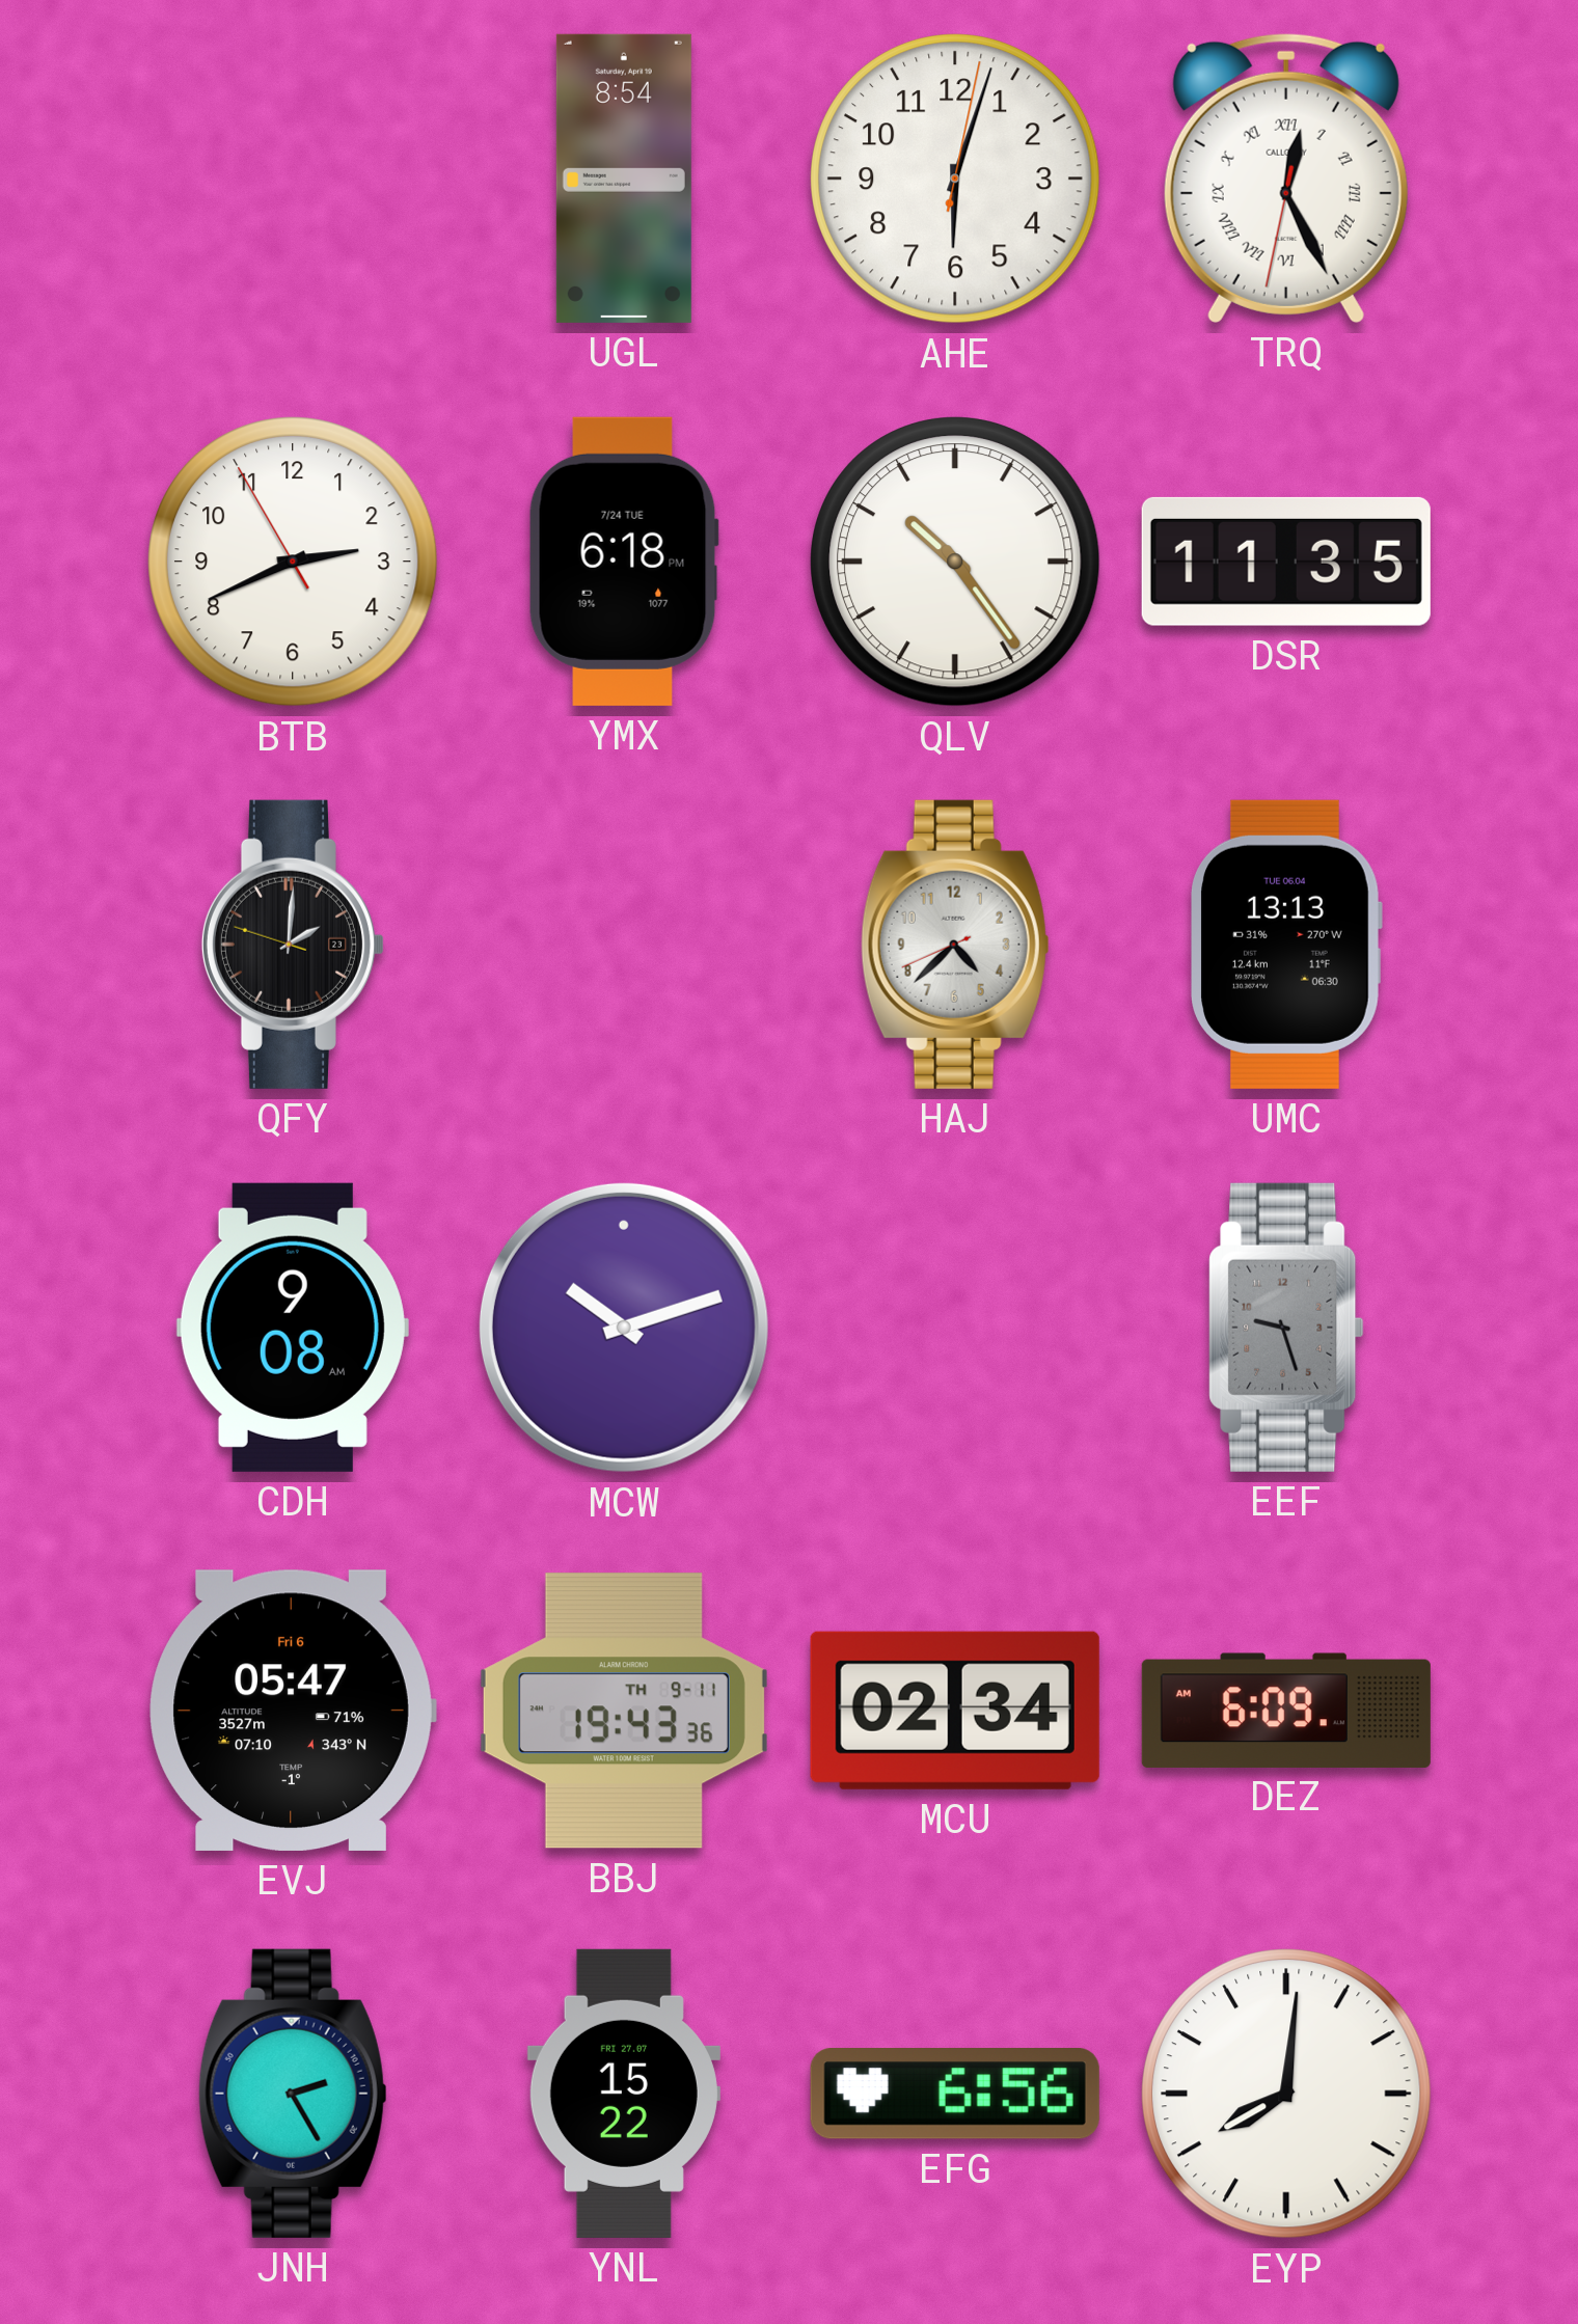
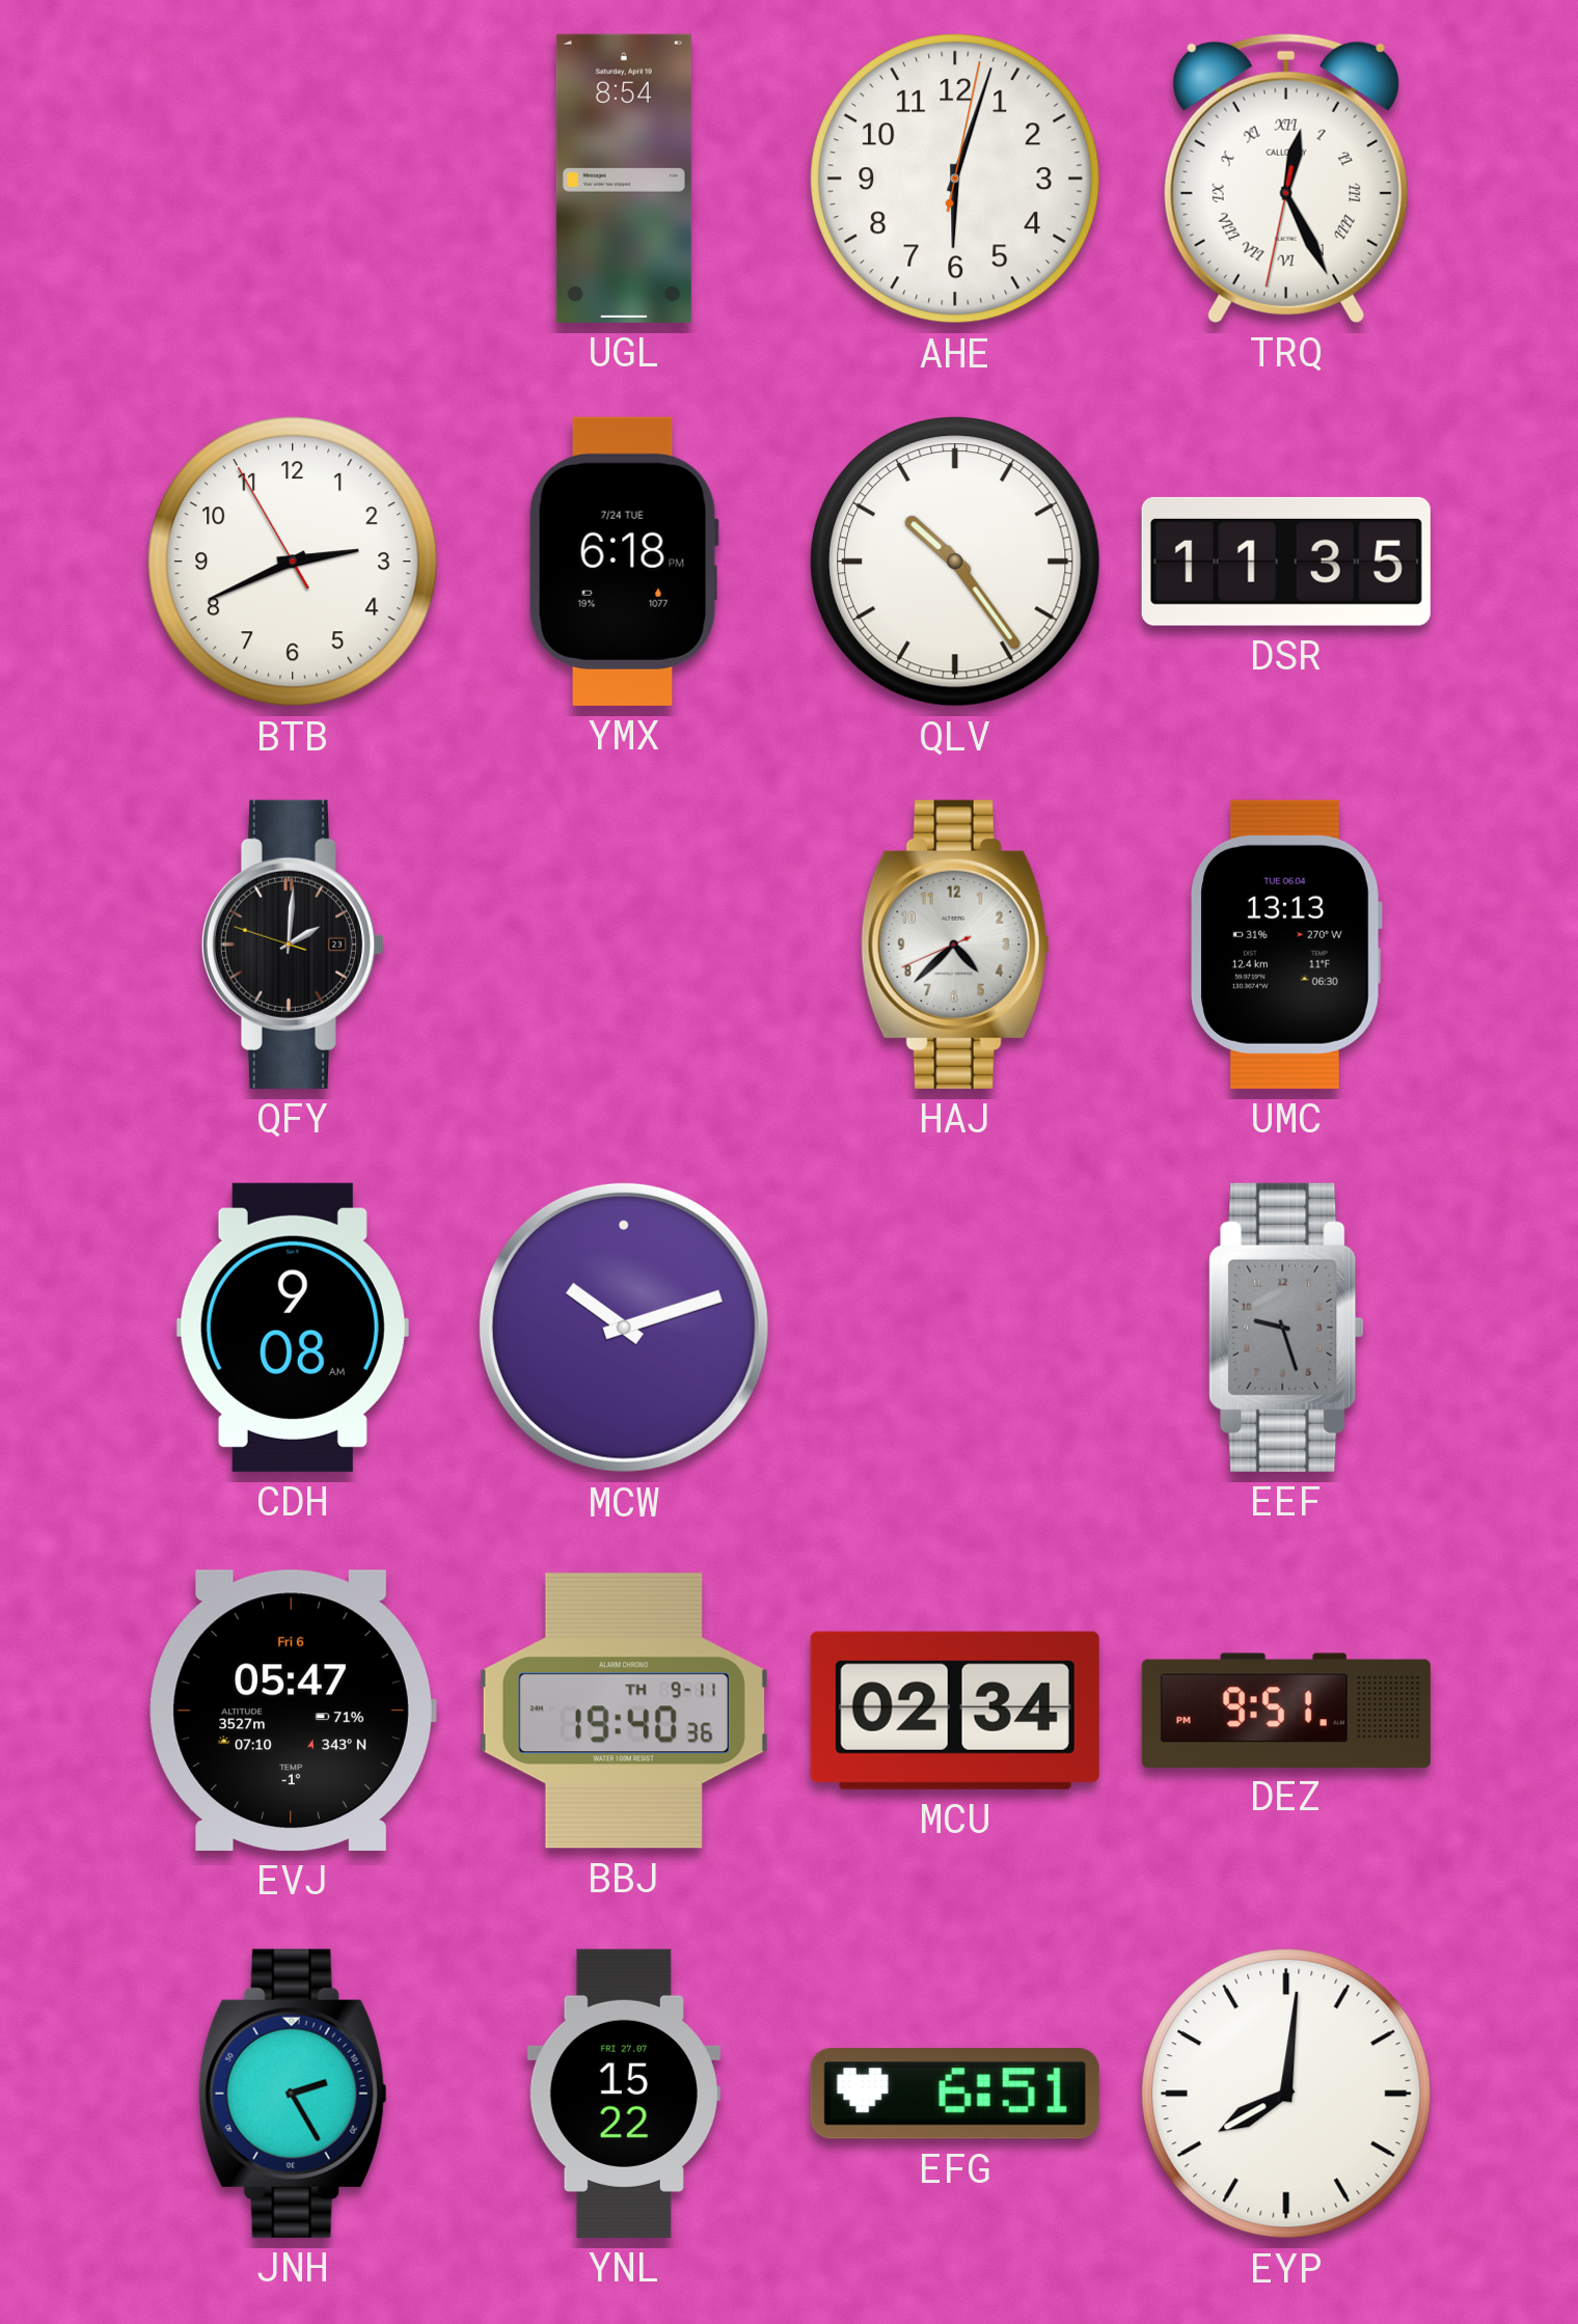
BBJ: 19:43 -> 19:40
DEZ: 6:09 -> 9:51
EFG: 6:56 -> 6:51
